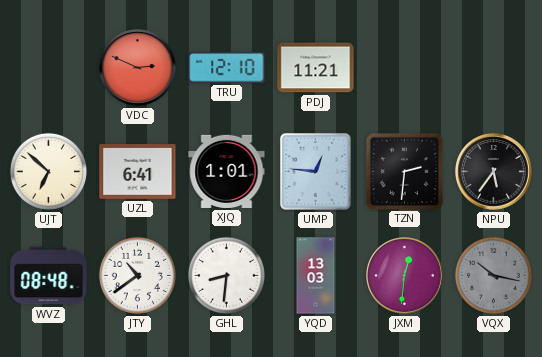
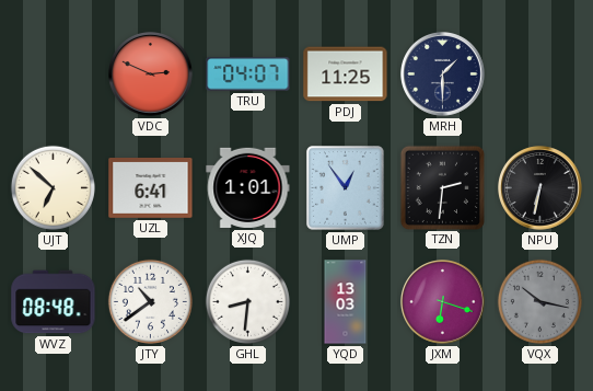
TRU: 12:10 -> 04:07
PDJ: 11:21 -> 11:25
MRH: none -> 1:30
UMP: 12:46 -> 12:54
NPU: 5:36 -> 6:32
JXM: 12:31 -> 6:18
